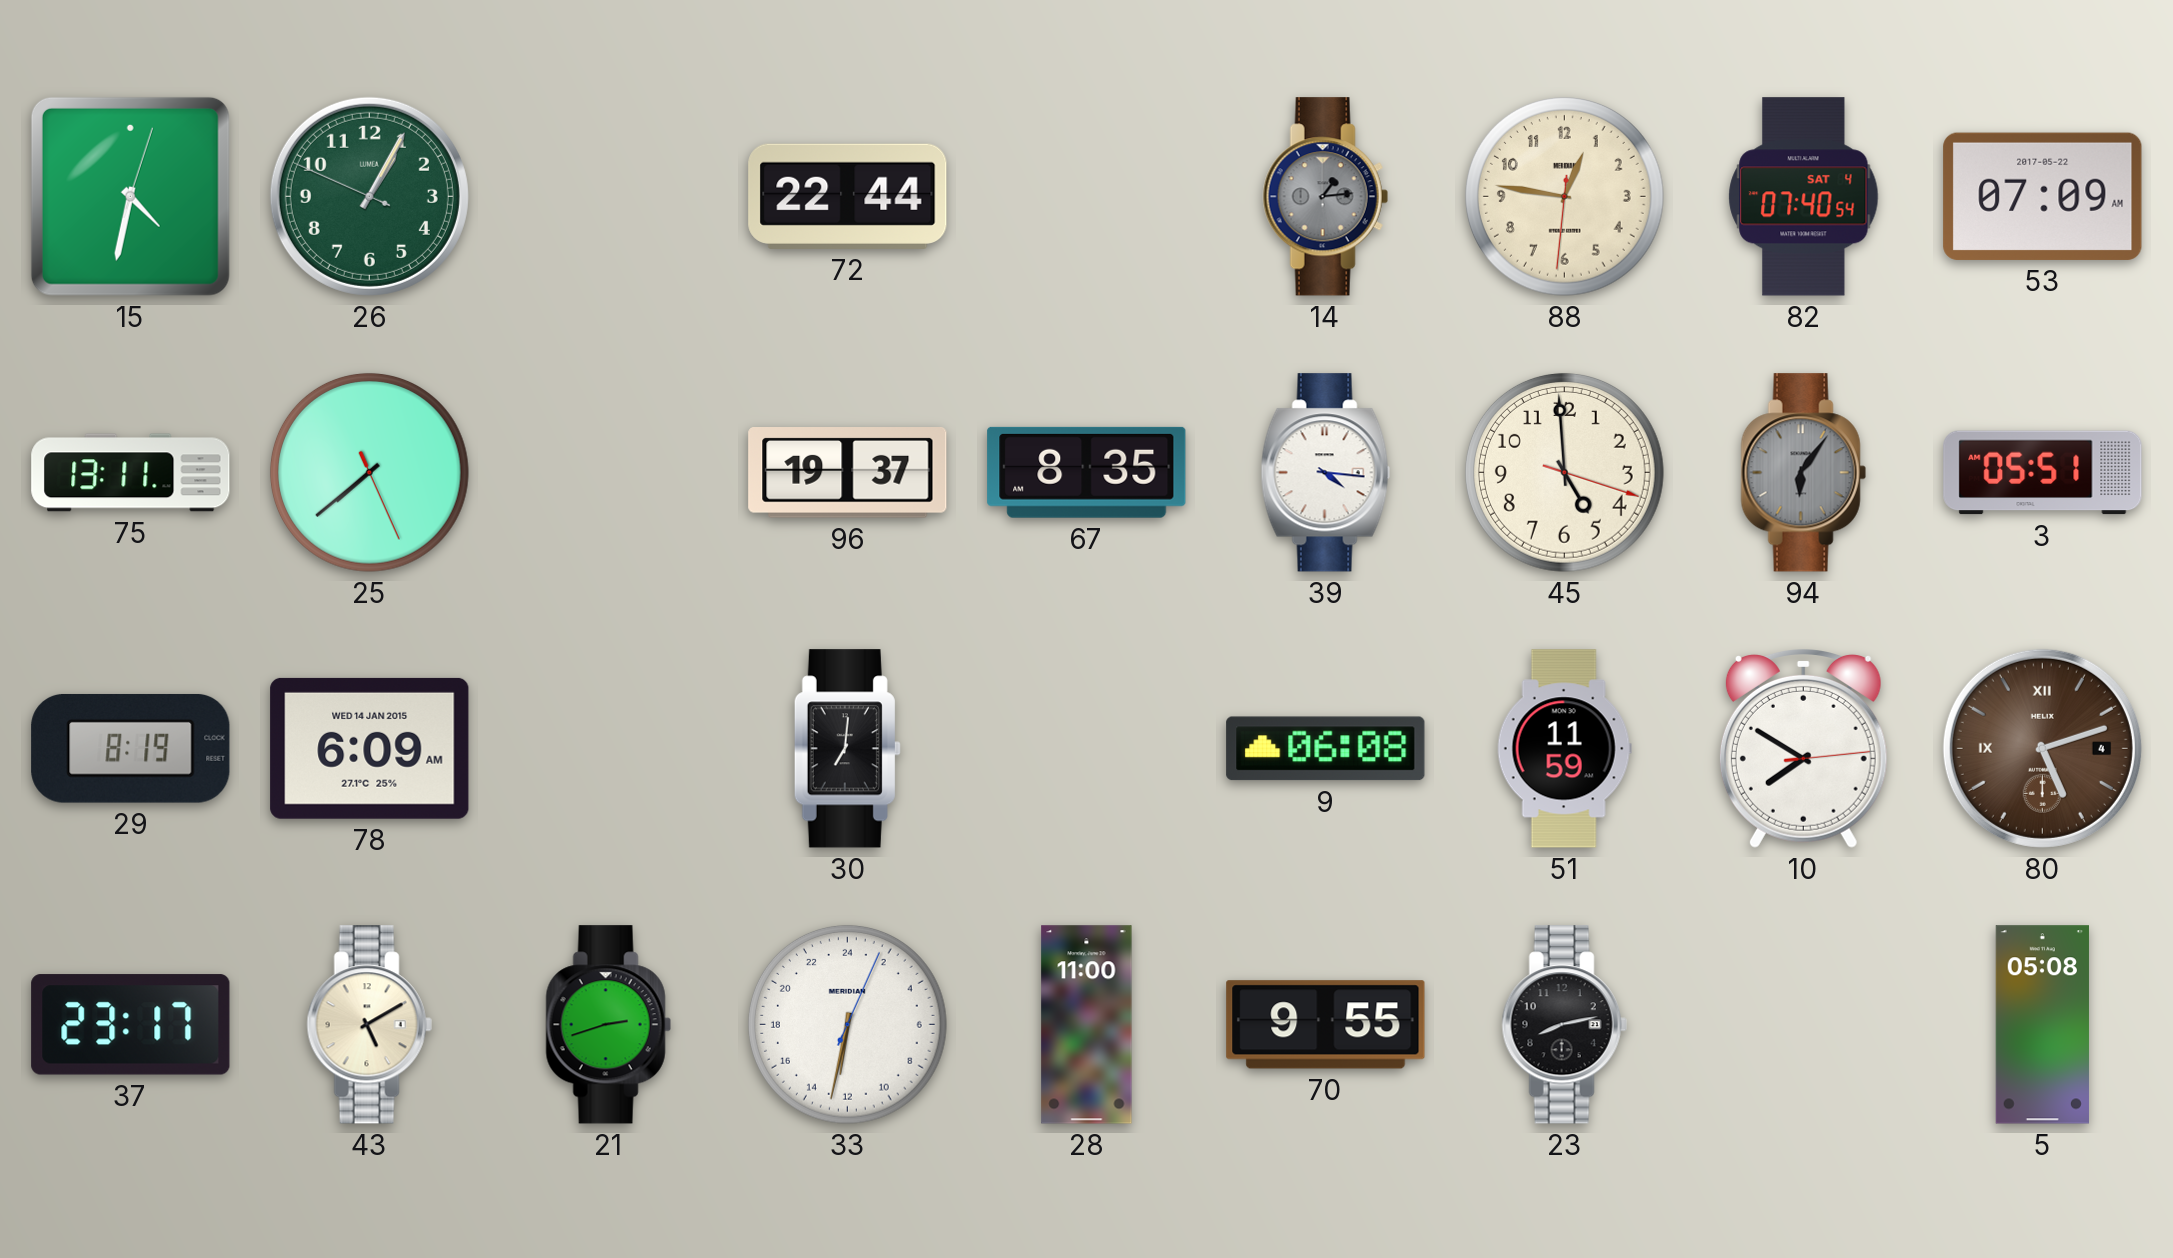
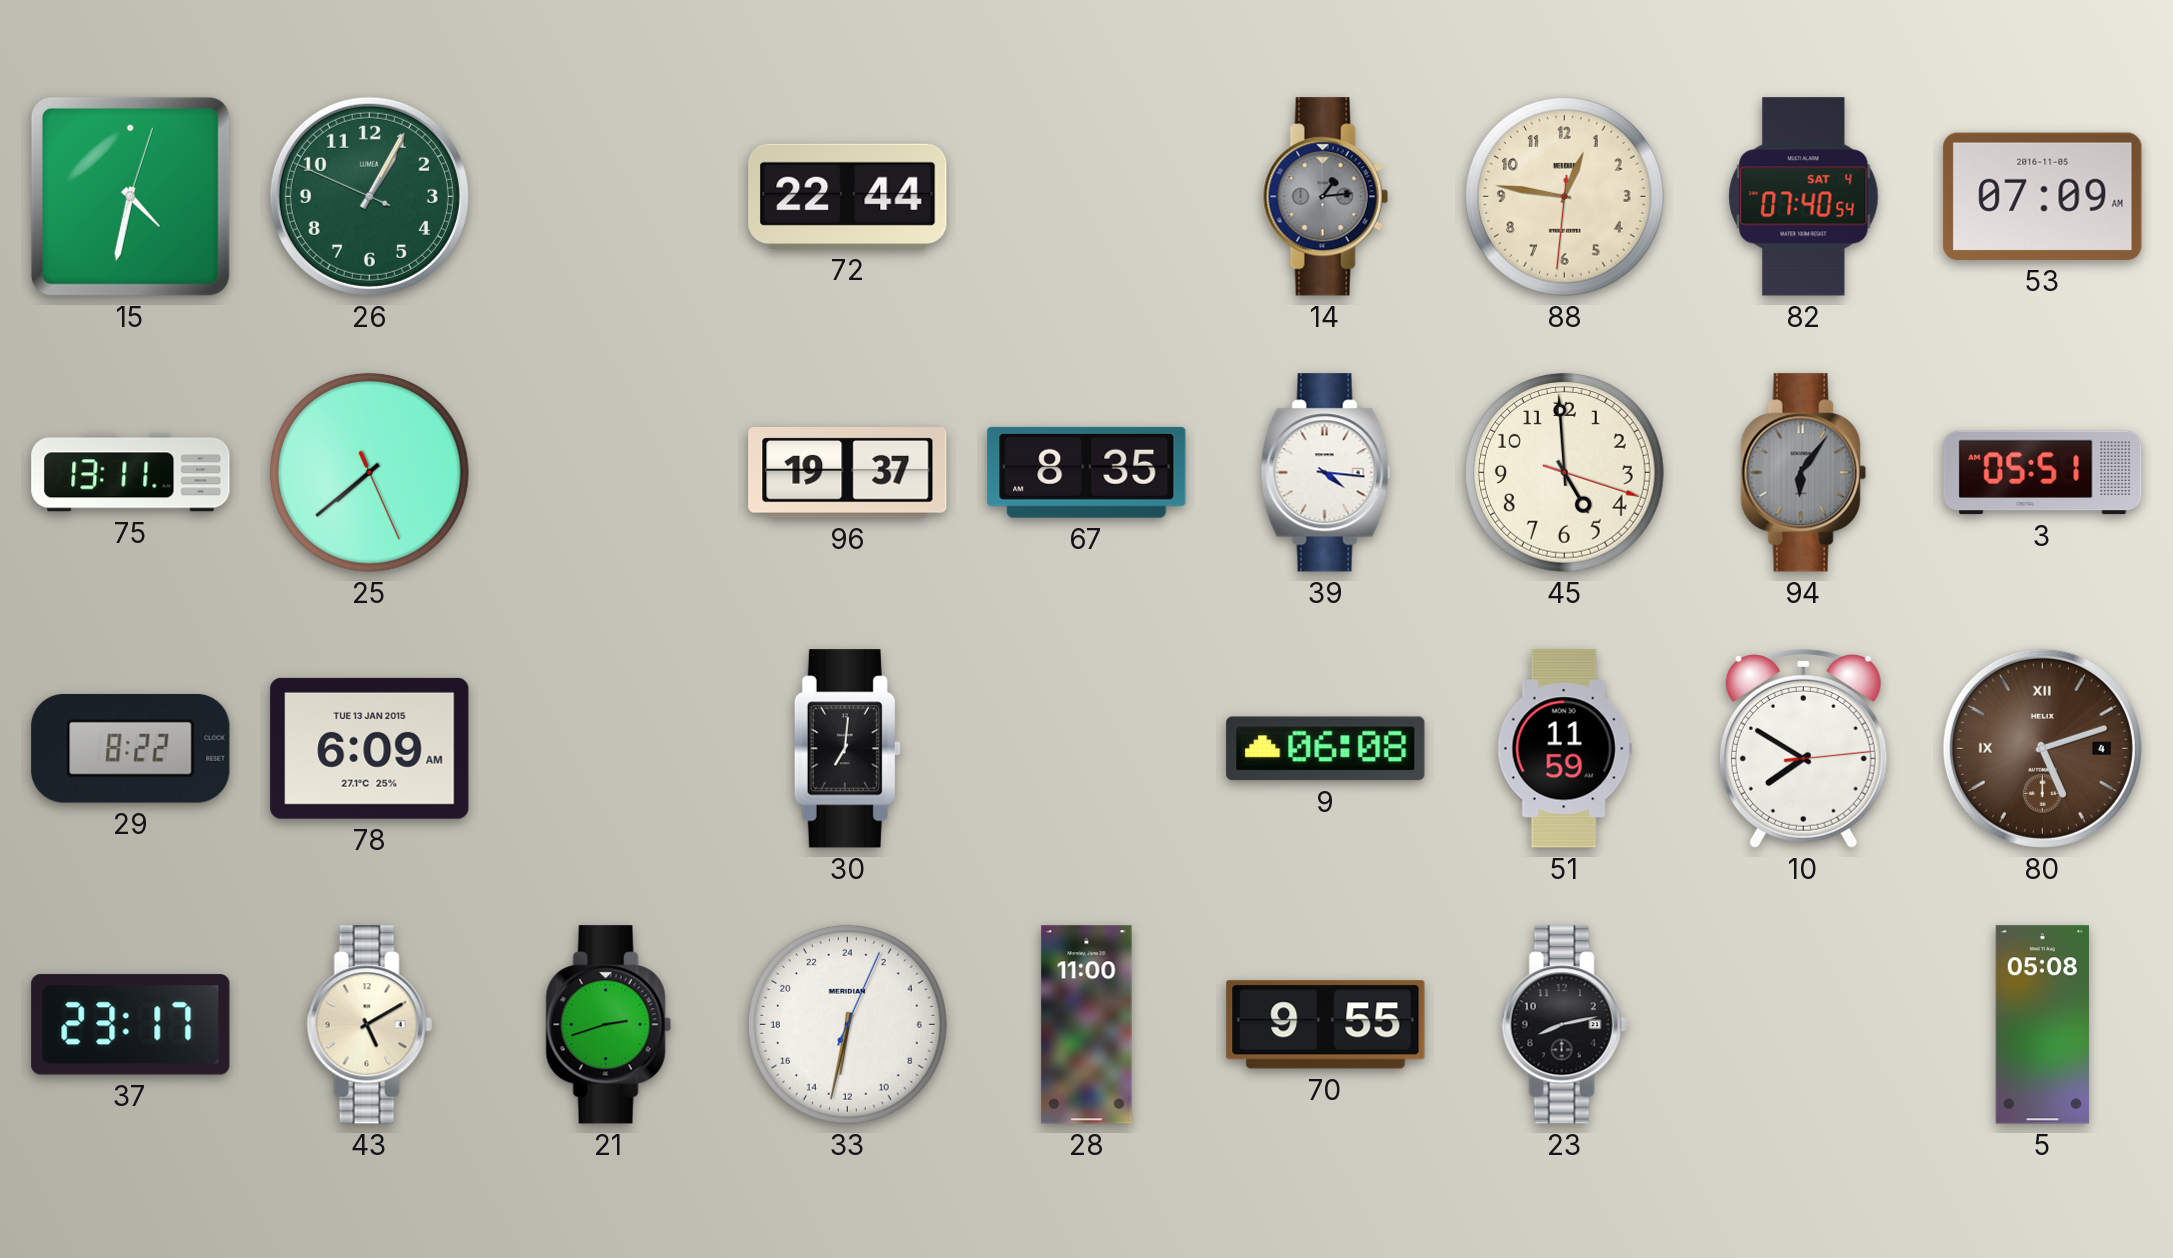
53 date: 2017-05-22 -> 2016-11-05
29: 8:19 -> 8:22
78 date: WED 14 JAN 2015 -> TUE 13 JAN 2015
